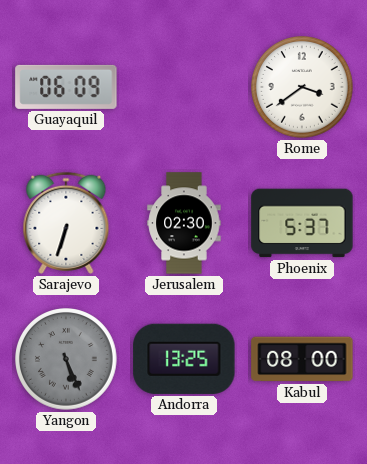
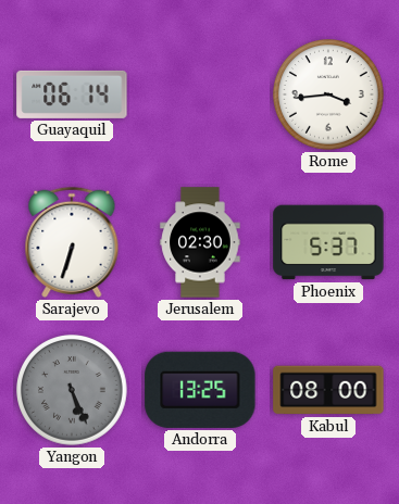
Guayaquil: 06:09 -> 06:14
Rome: 3:39 -> 3:44
